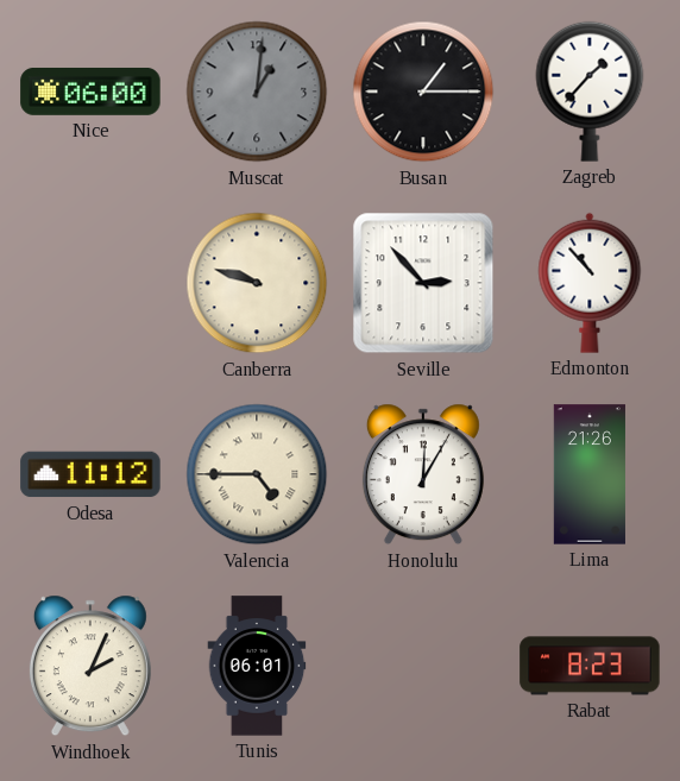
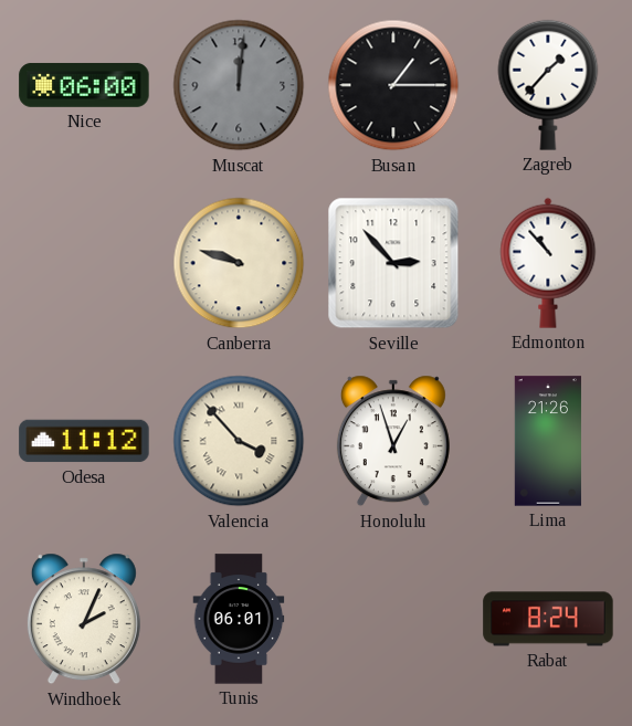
Muscat: 1:01 -> 12:01
Valencia: 4:45 -> 3:53
Honolulu: 12:05 -> 12:57
Rabat: 8:23 -> 8:24
